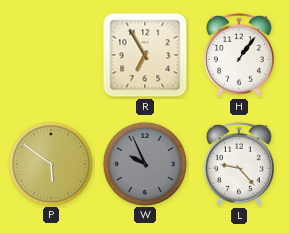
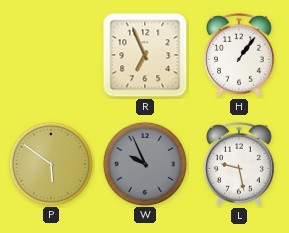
R: 6:55 -> 6:56
L: 9:23 -> 9:28
